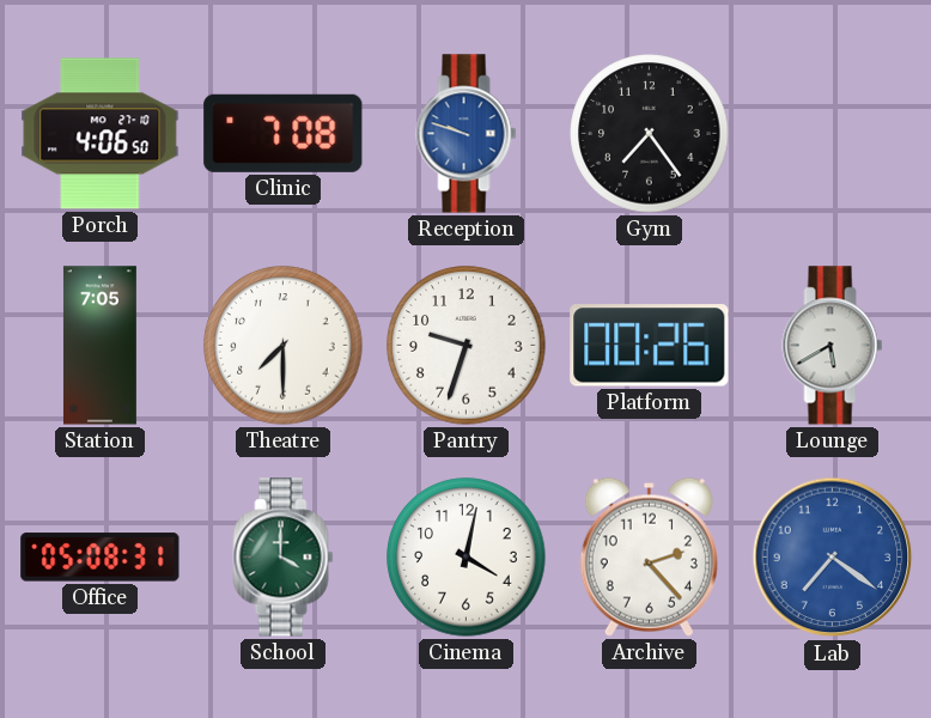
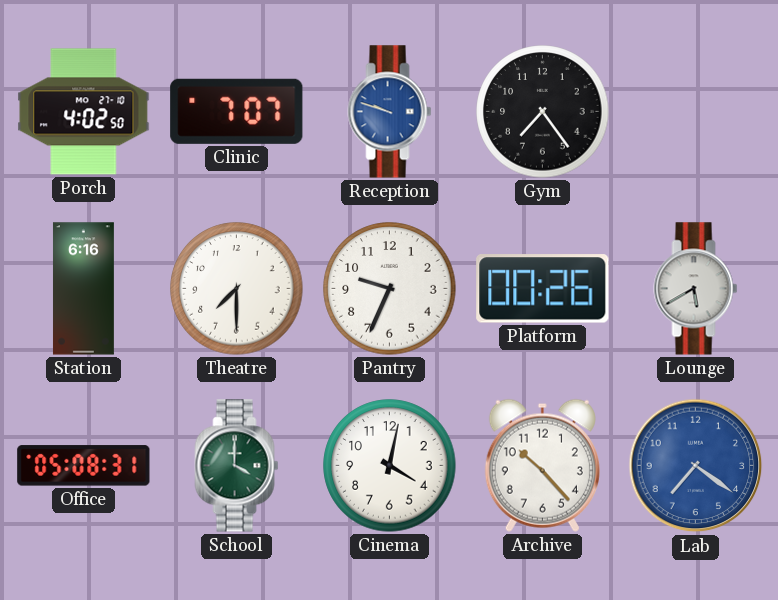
Porch: 4:06 -> 4:02
Clinic: 7:08 -> 7:07
Station: 7:05 -> 6:16
Pantry: 9:33 -> 9:34
Archive: 2:23 -> 10:23
